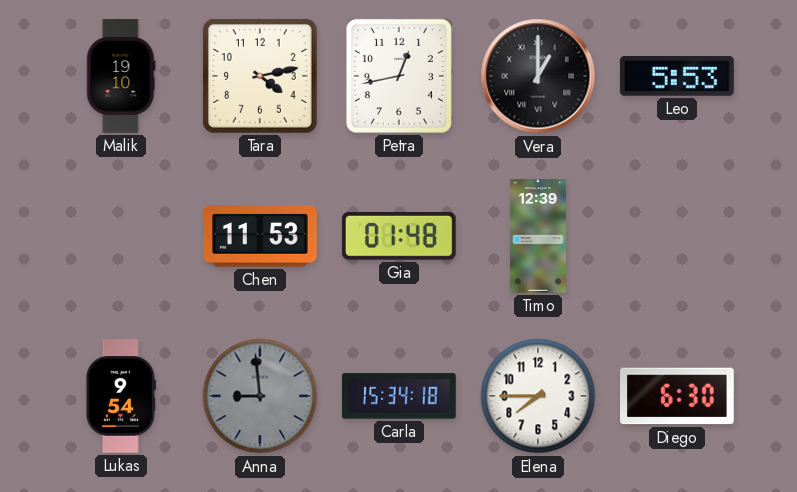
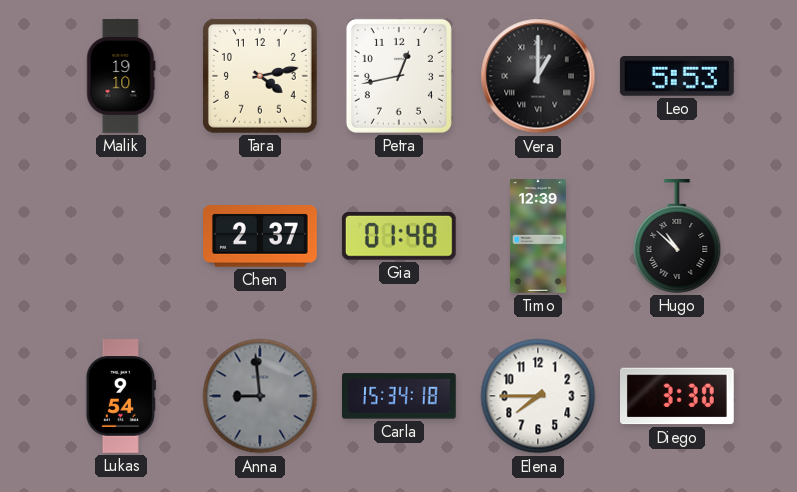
Chen: 11:53 -> 2:37
Hugo: none -> 10:52
Diego: 6:30 -> 3:30
